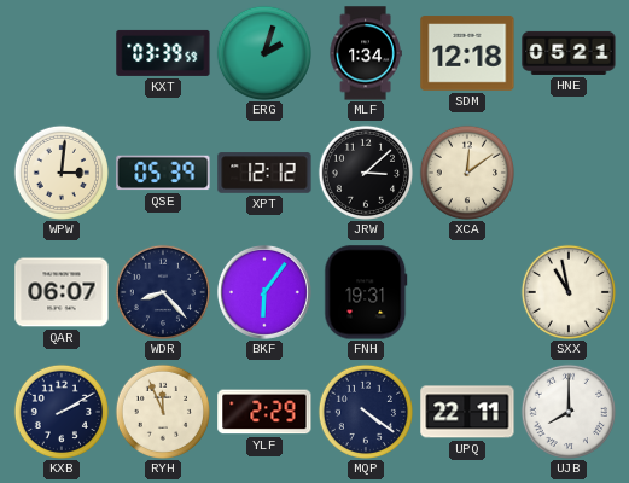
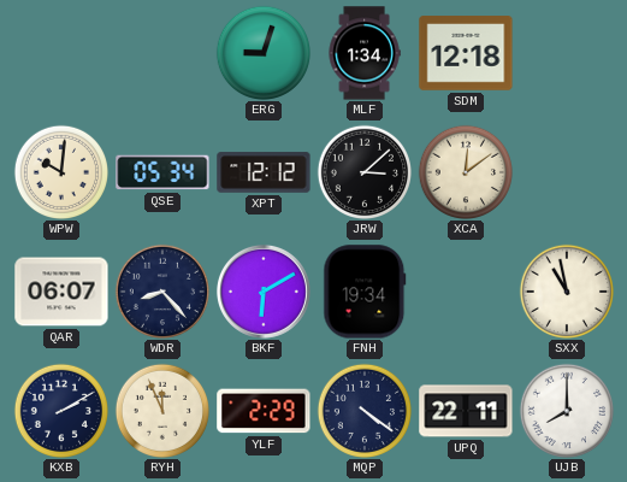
KXT: 03:39 -> none
ERG: 2:03 -> 9:03
HNE: 05:21 -> none
WPW: 3:01 -> 10:01
QSE: 05:39 -> 05:34
BKF: 6:06 -> 6:10
FNH: 19:31 -> 19:34
